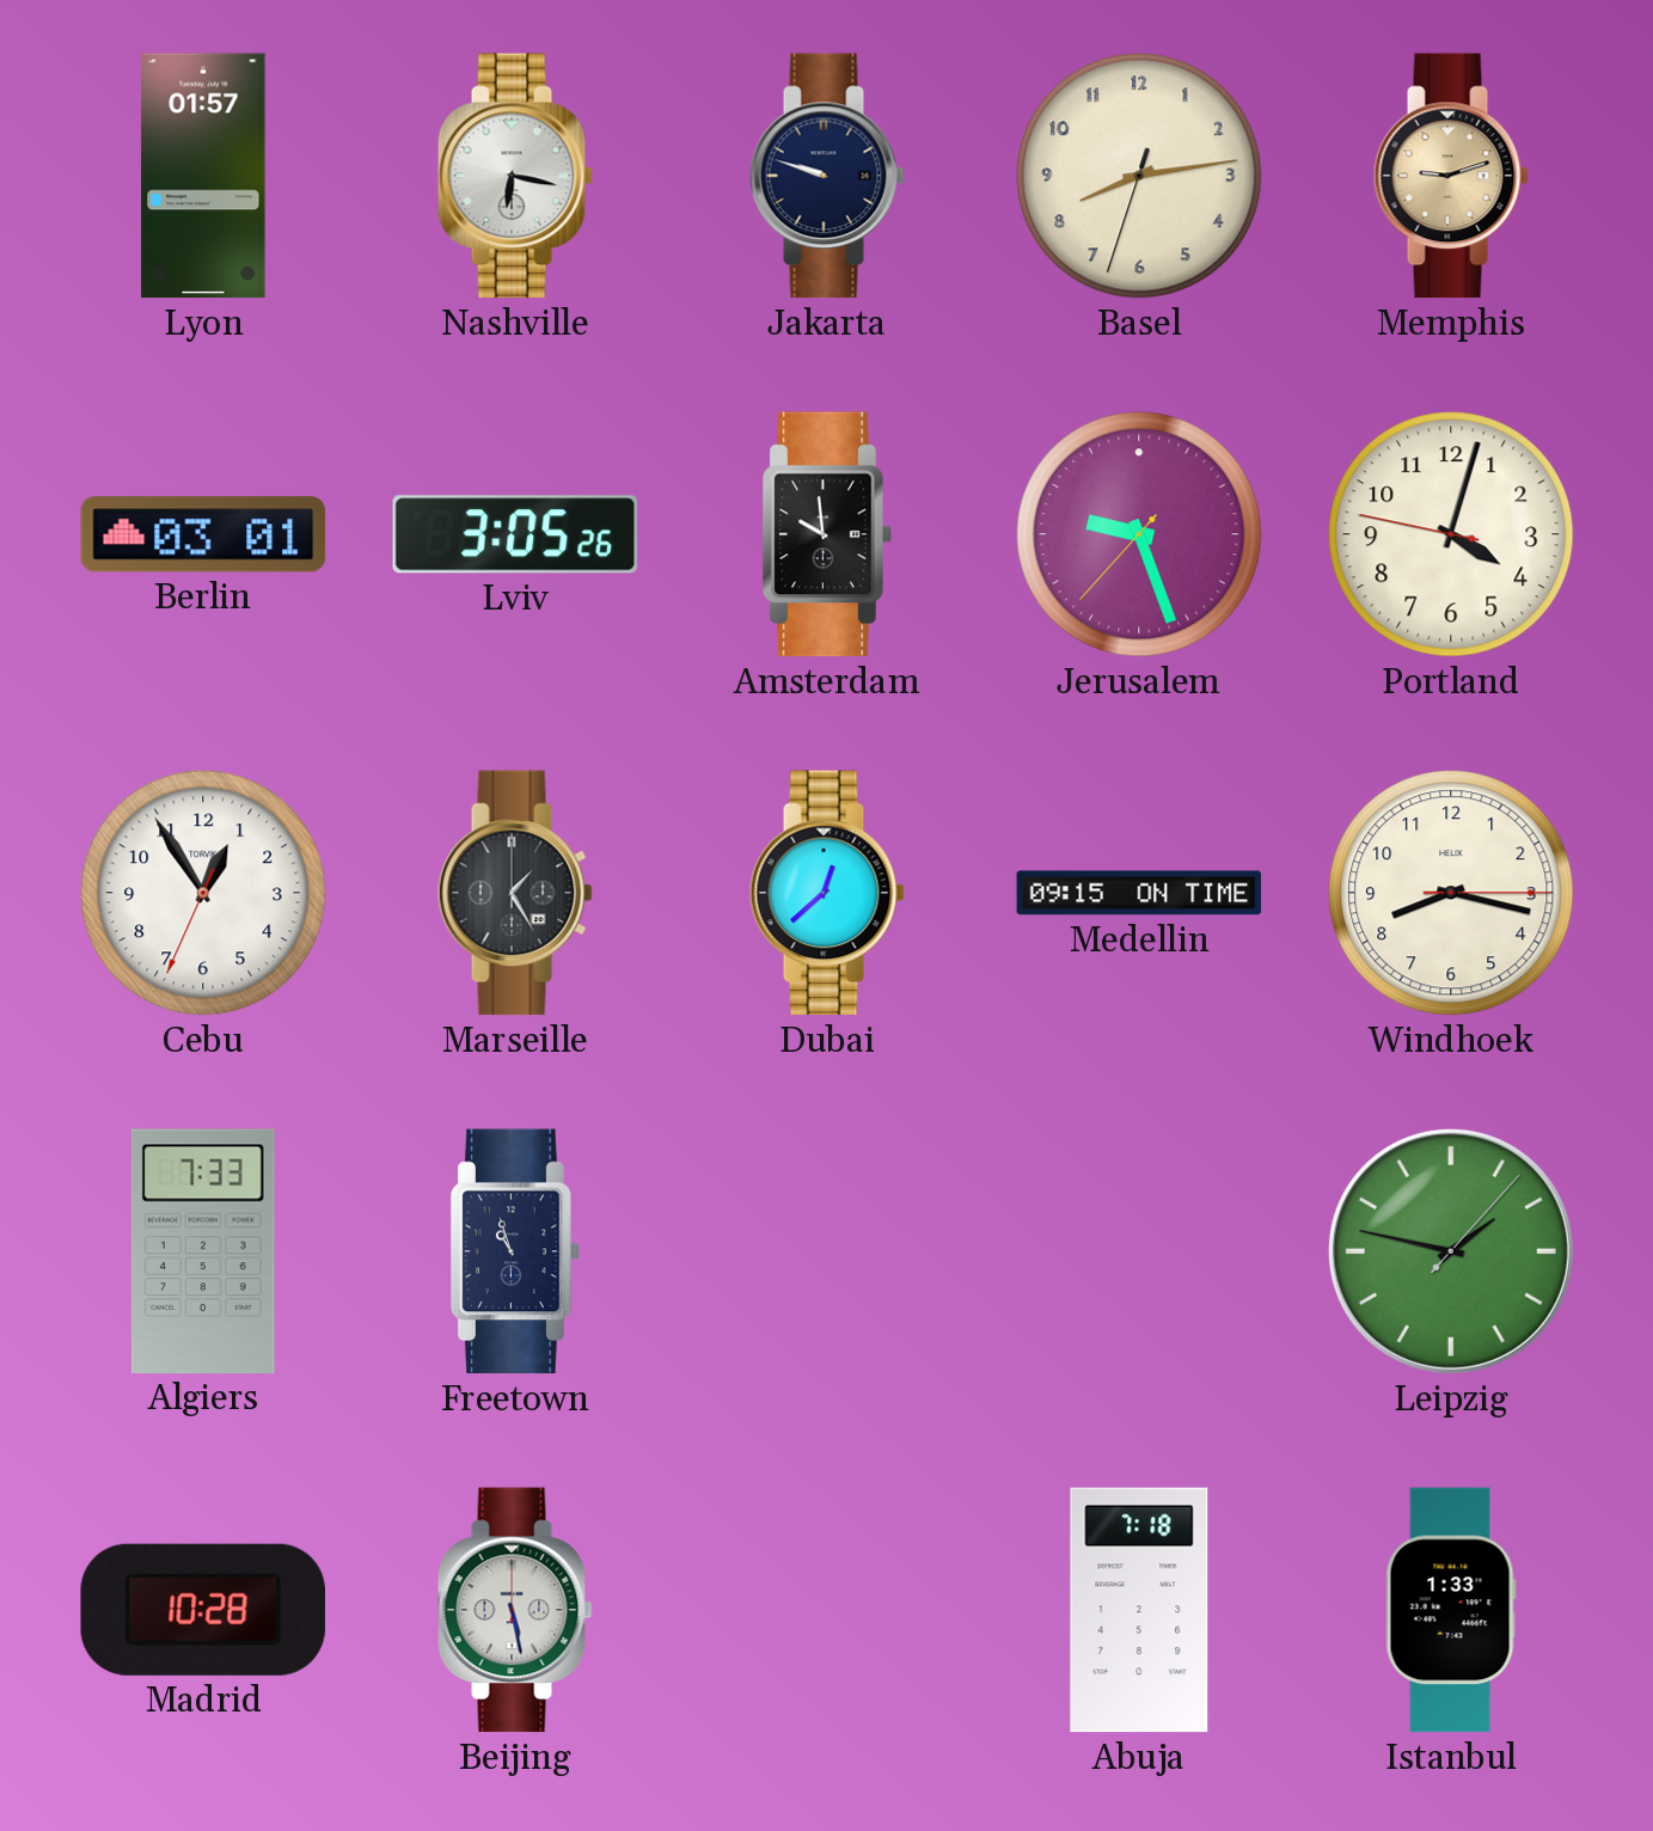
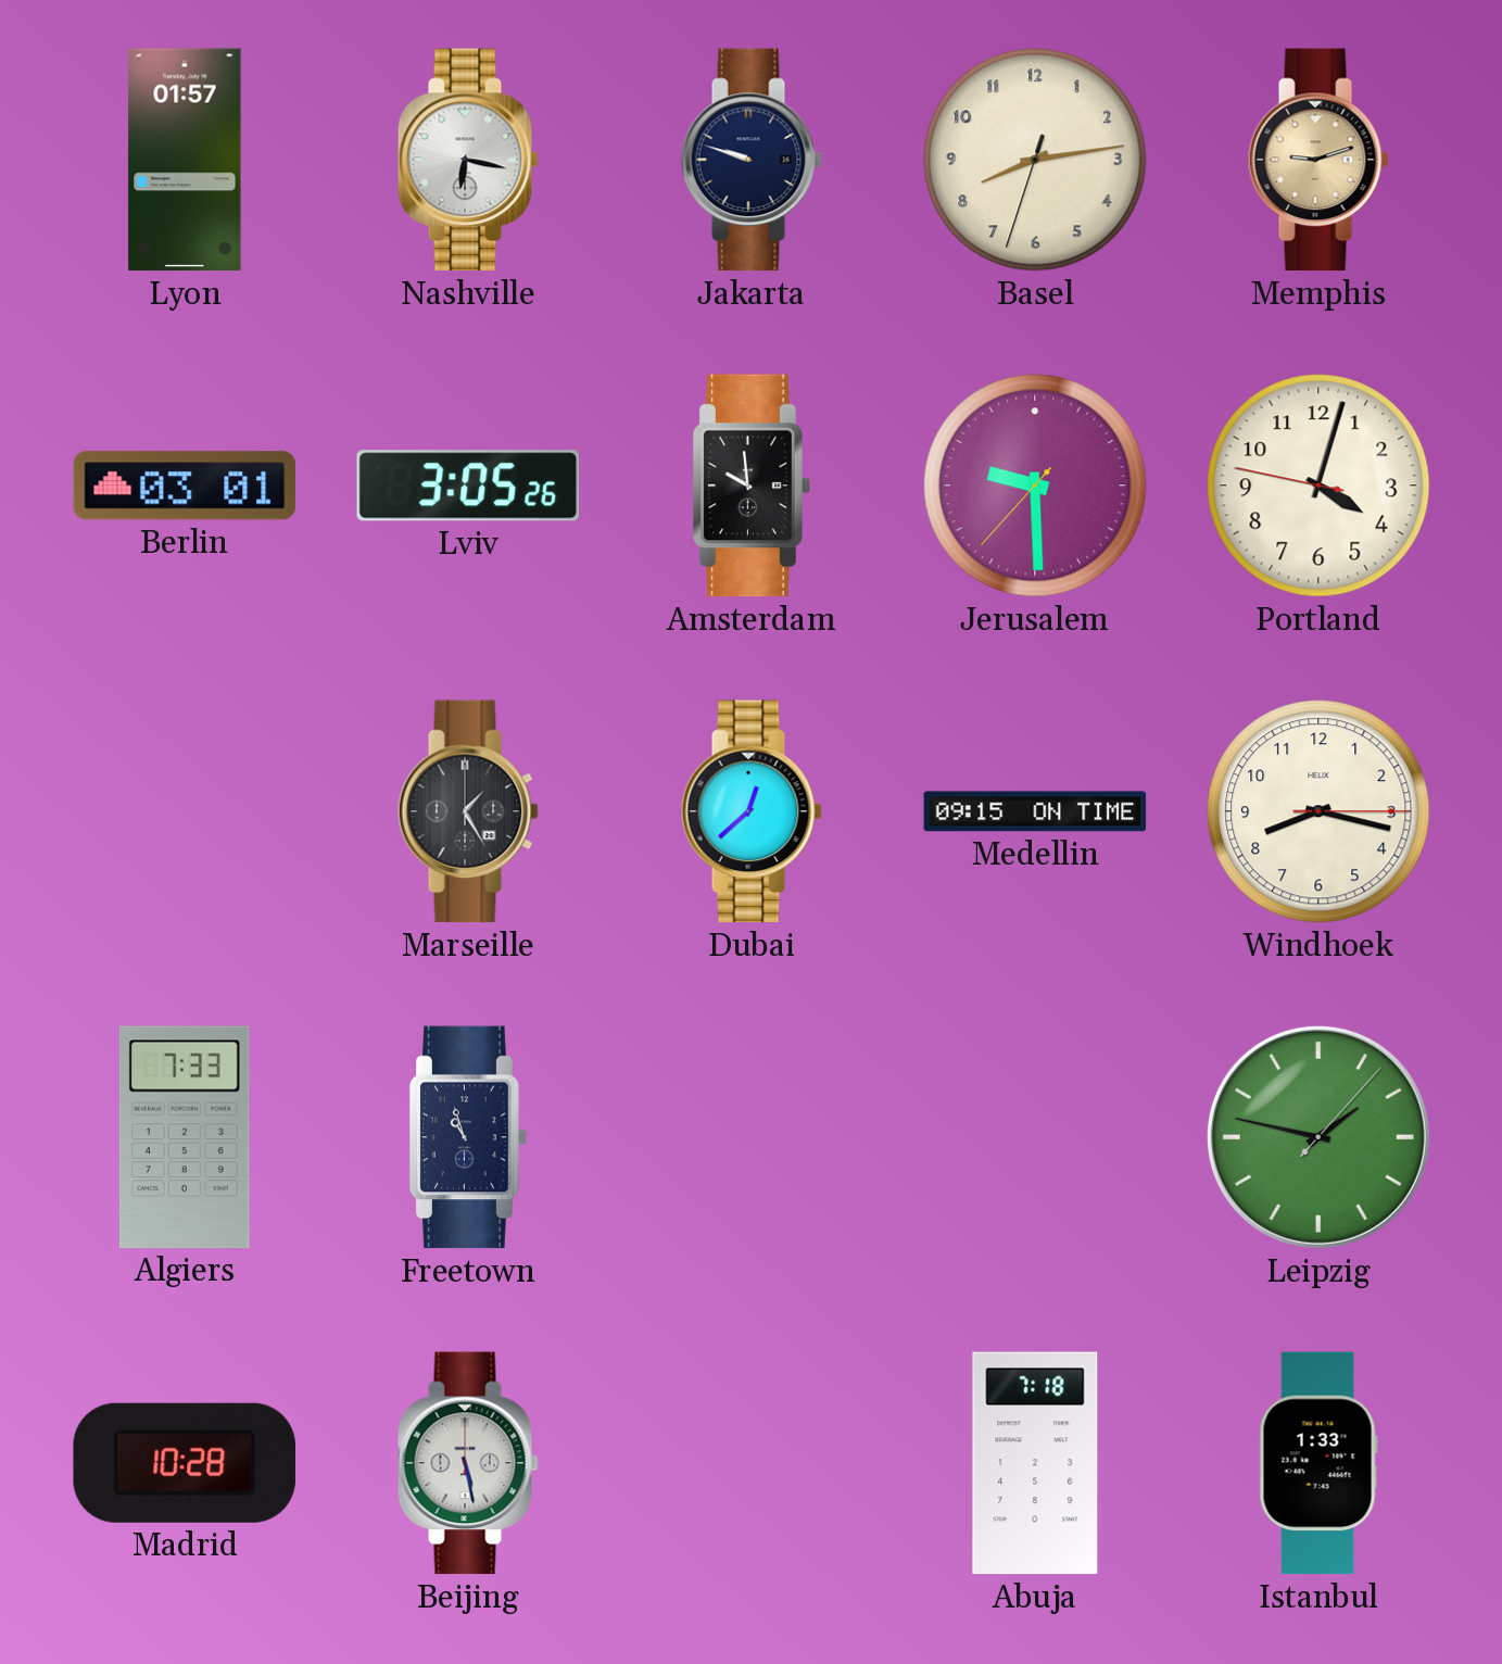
Jerusalem: 9:26 -> 9:29
Cebu: 12:54 -> none
